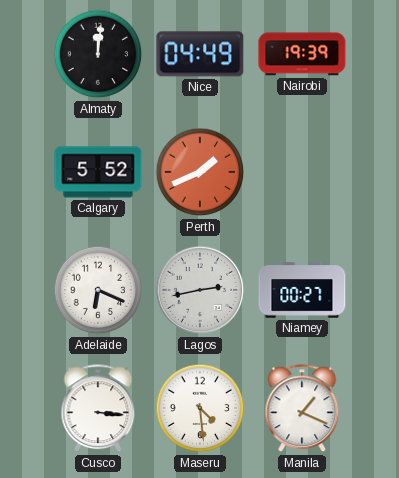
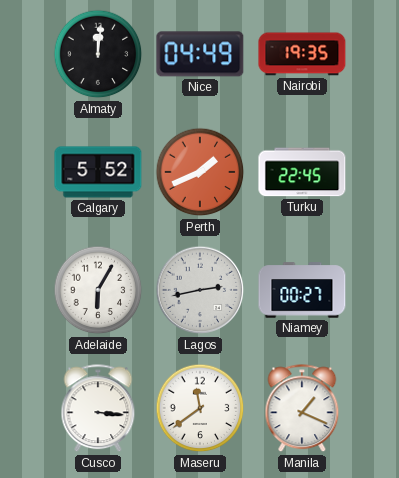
Nairobi: 19:39 -> 19:35
Turku: none -> 22:45
Adelaide: 6:19 -> 6:05
Maseru: 4:29 -> 11:39
